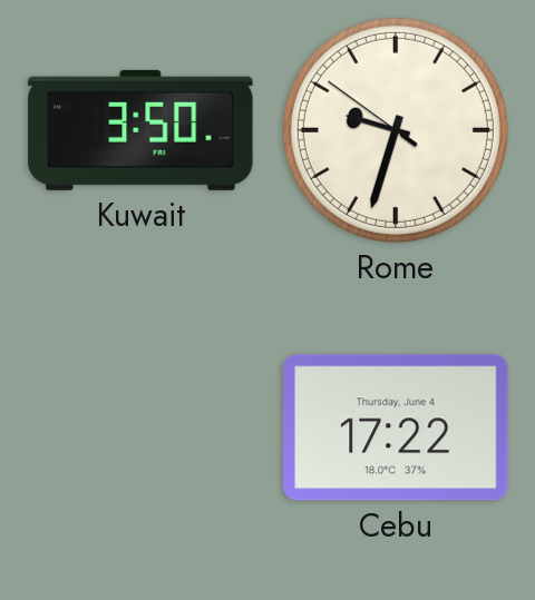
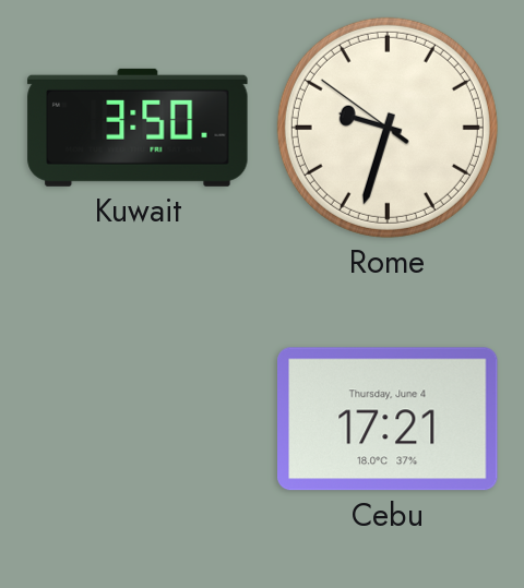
Cebu: 17:22 -> 17:21
